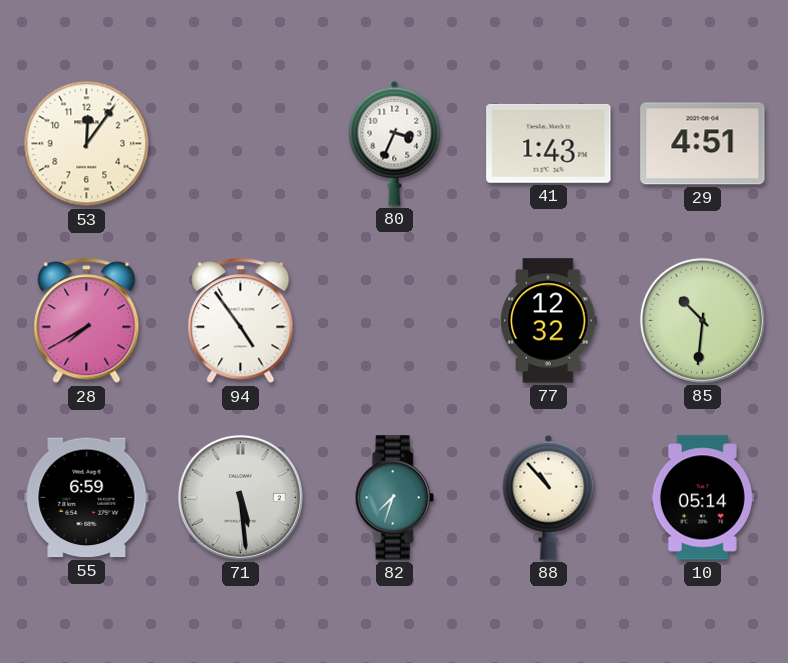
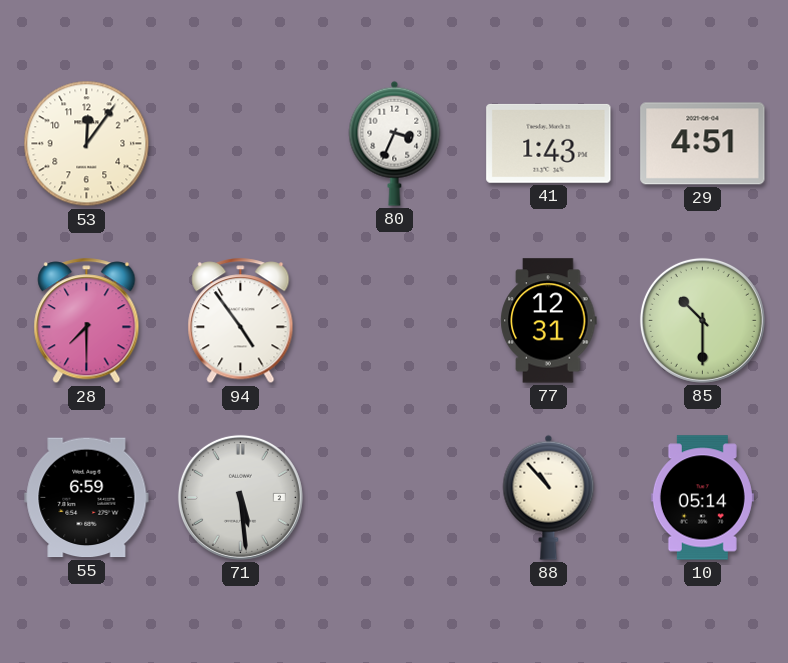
28: 7:40 -> 7:30
77: 12:32 -> 12:31
85: 10:31 -> 10:30
82: 7:33 -> none
